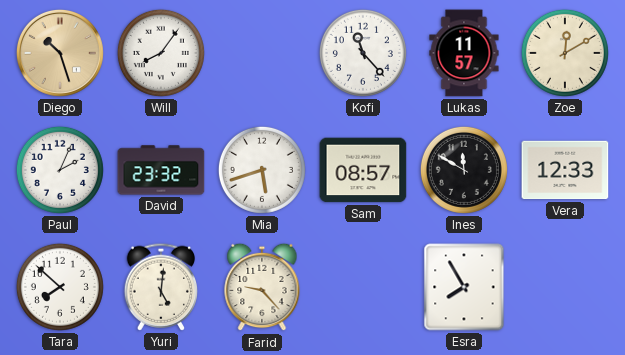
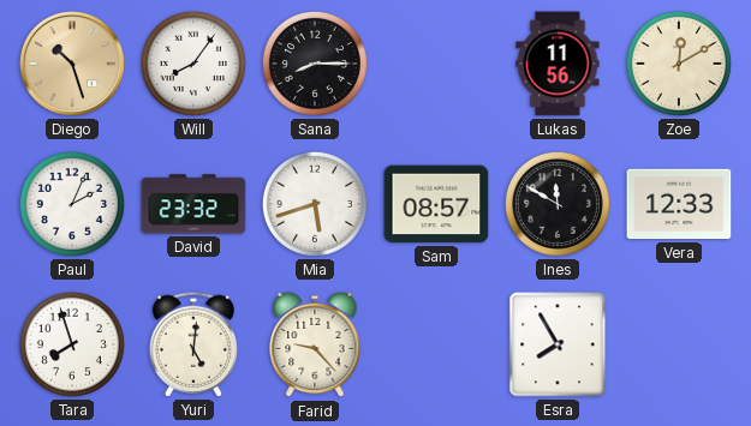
Sana: none -> 8:15
Kofi: 11:23 -> none
Lukas: 11:57 -> 11:56
Tara: 7:52 -> 7:57
